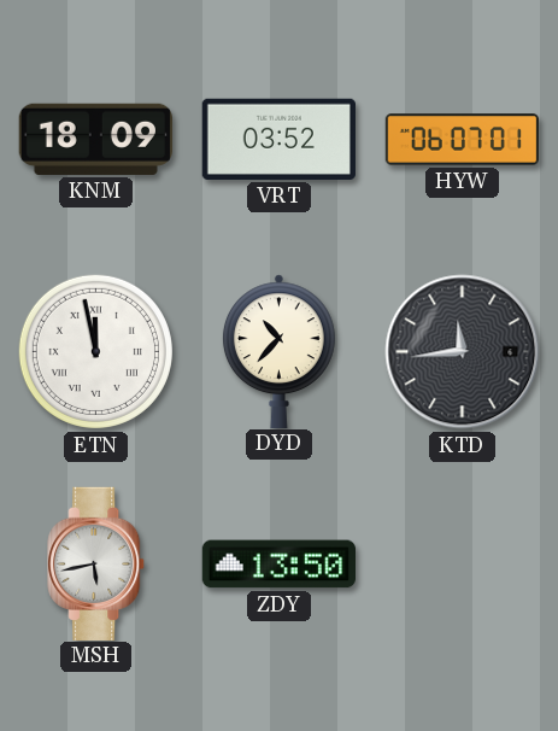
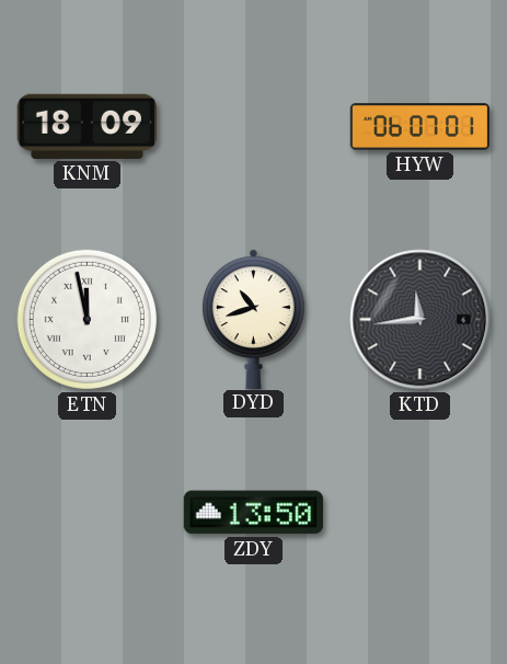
VRT: 03:52 -> none
DYD: 10:37 -> 10:42
MSH: 5:43 -> none
